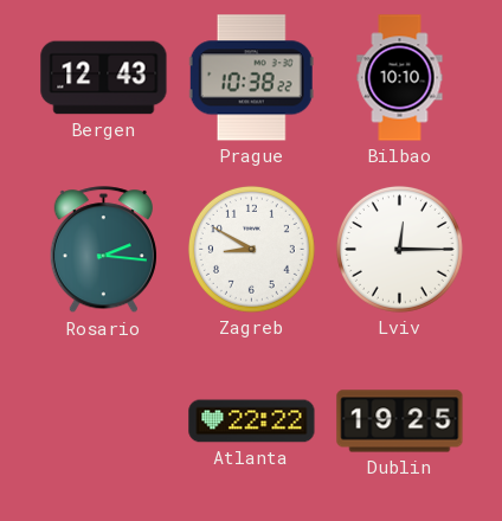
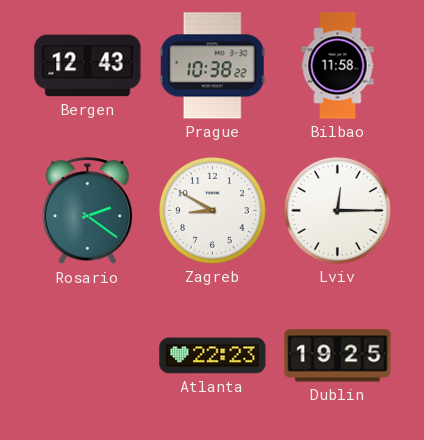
Bilbao: 10:10 -> 11:58
Rosario: 2:16 -> 2:21
Atlanta: 22:22 -> 22:23
